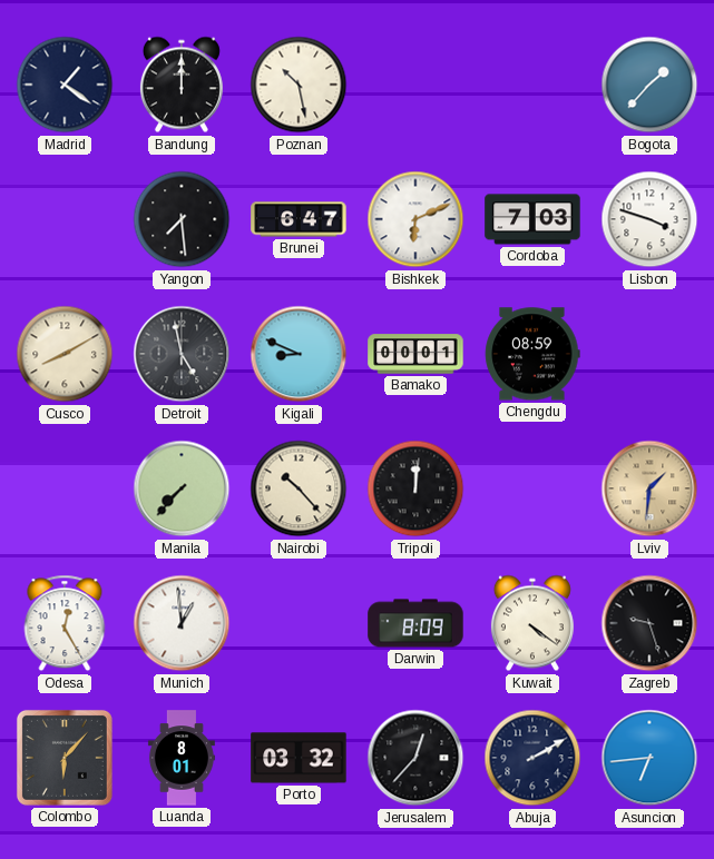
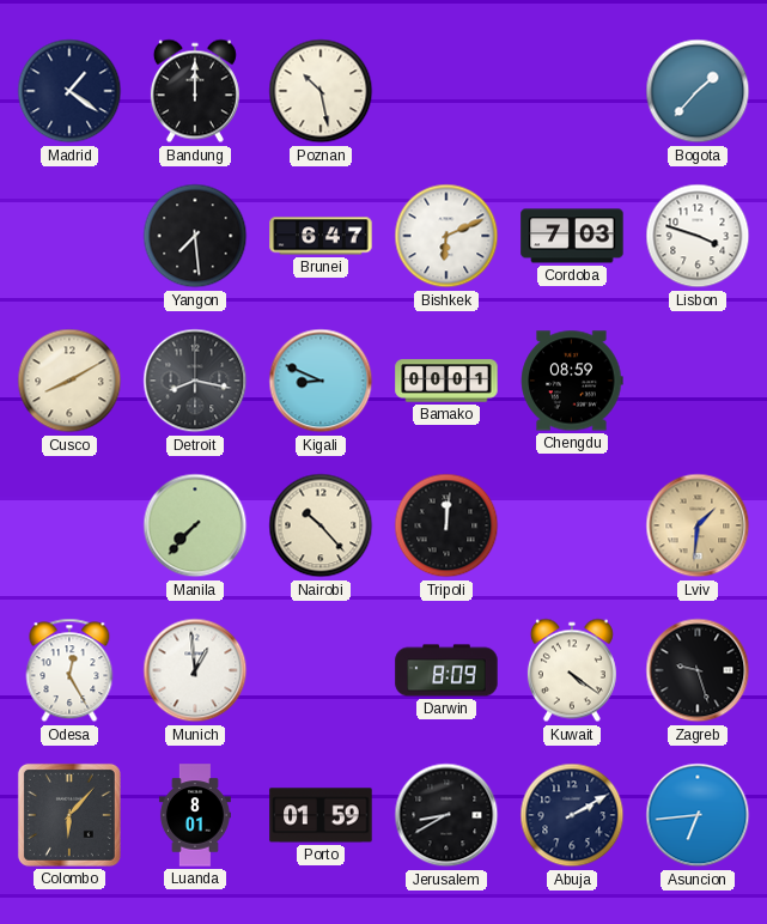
Detroit: 4:58 -> 8:17
Porto: 03:32 -> 01:59
Jerusalem: 12:37 -> 8:40
